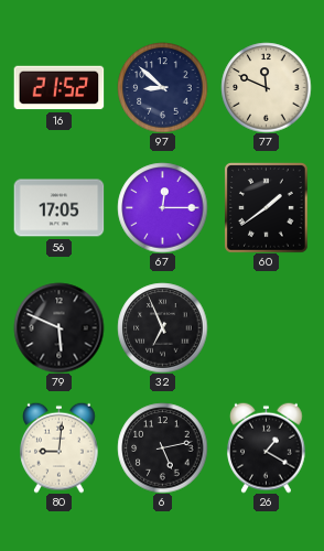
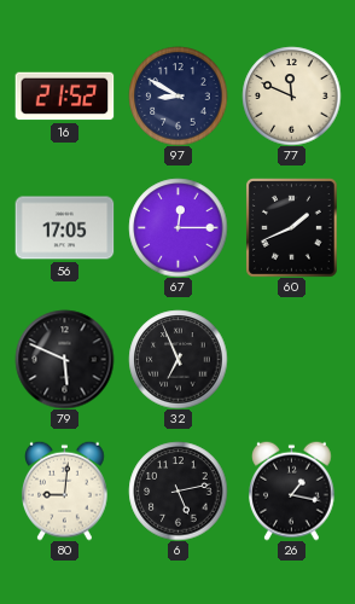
97: 8:52 -> 8:50
60: 1:39 -> 1:41
26: 1:20 -> 1:17
